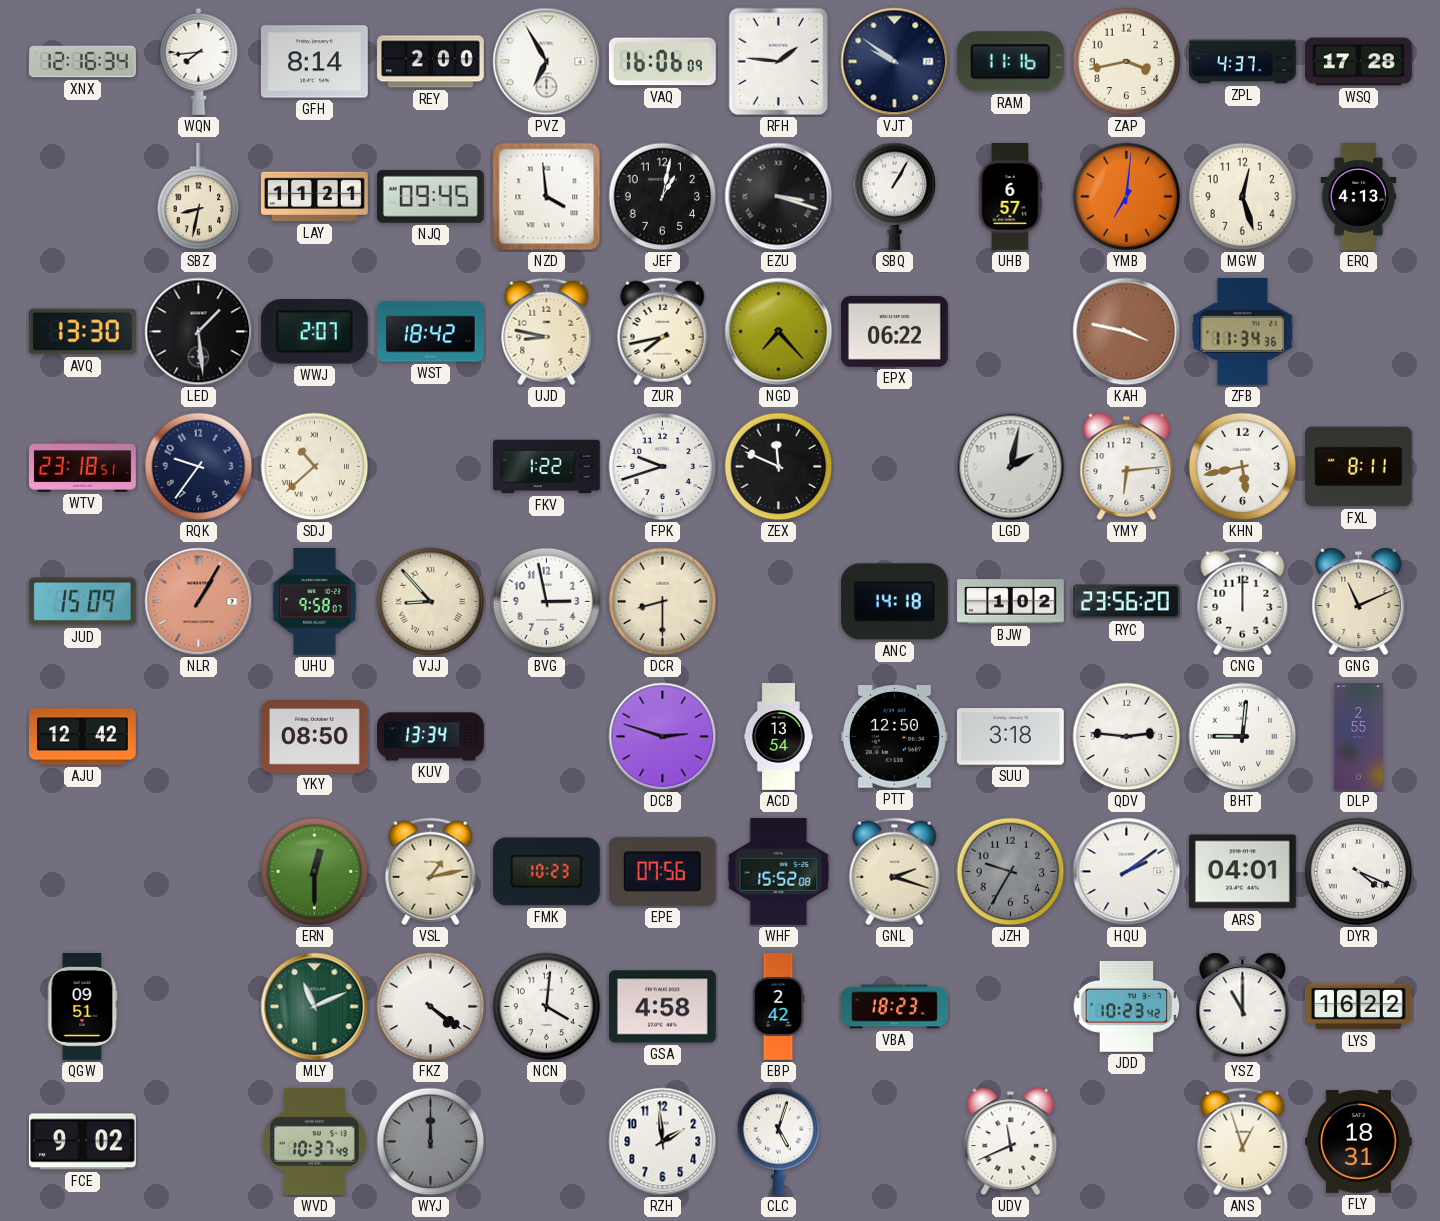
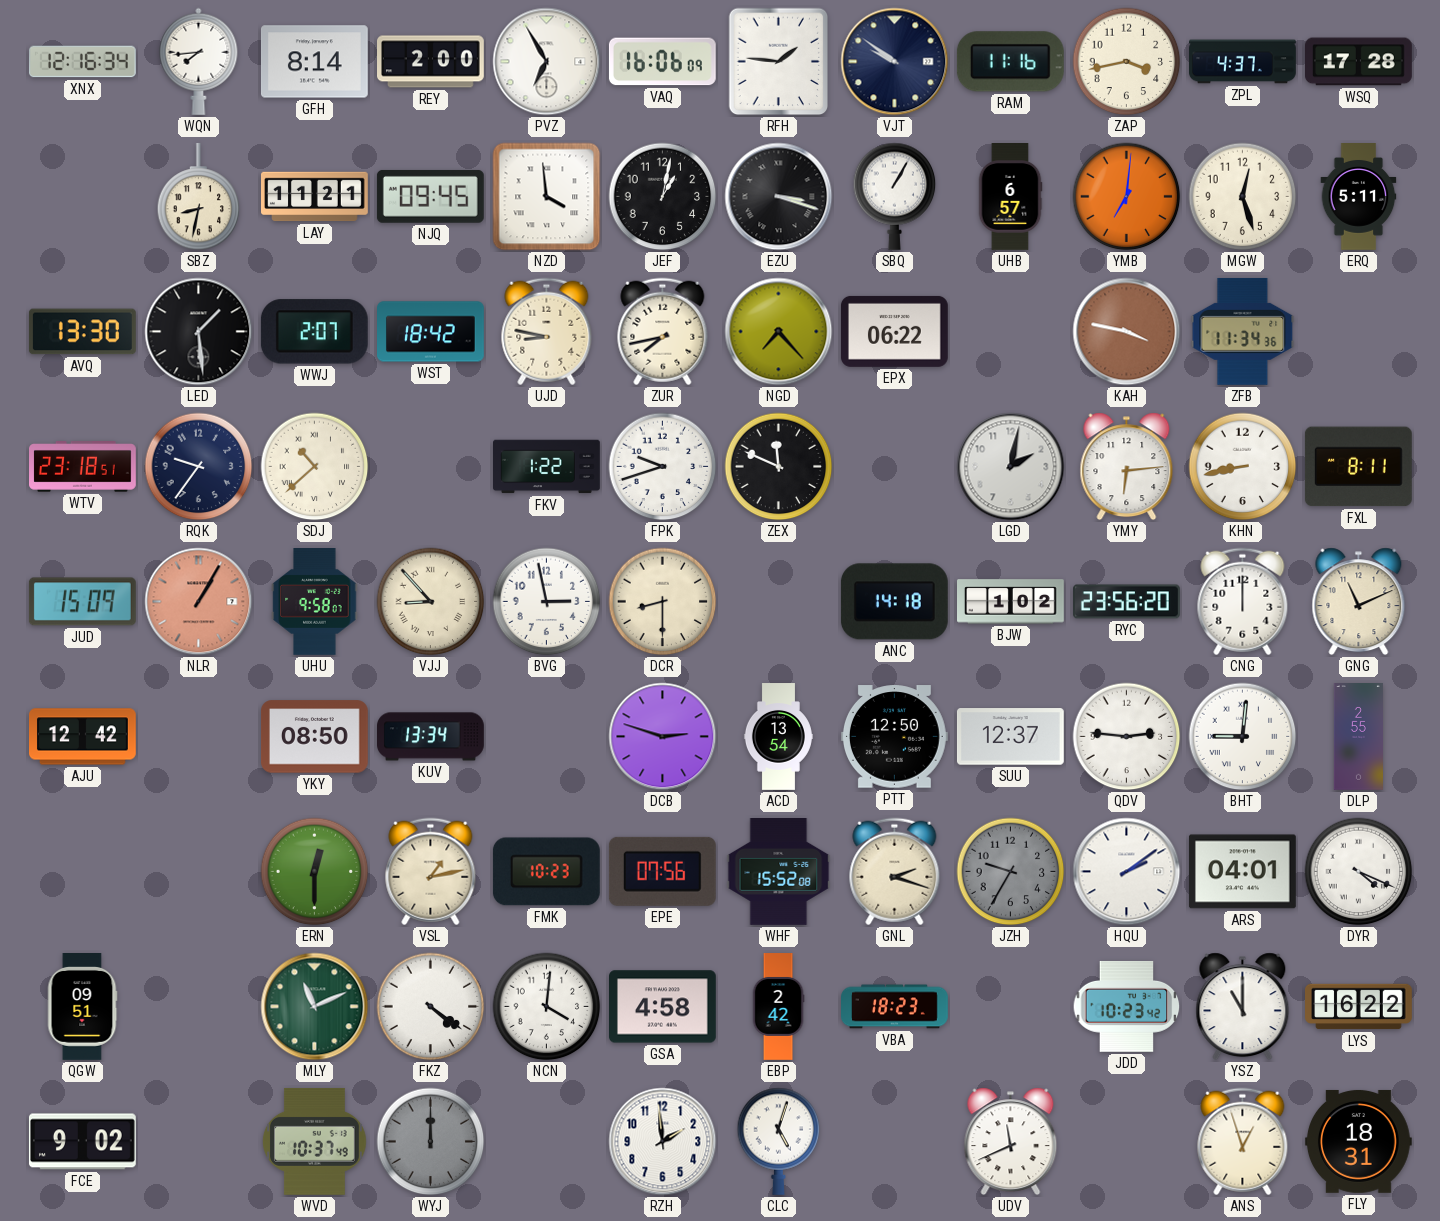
ERQ: 4:13 -> 5:11
KHN: 5:43 -> 8:43
SUU: 3:18 -> 12:37
